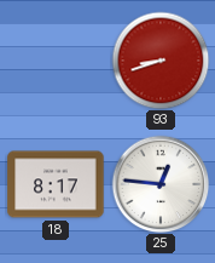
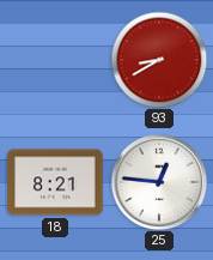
93: 8:42 -> 8:40
18: 8:17 -> 8:21
